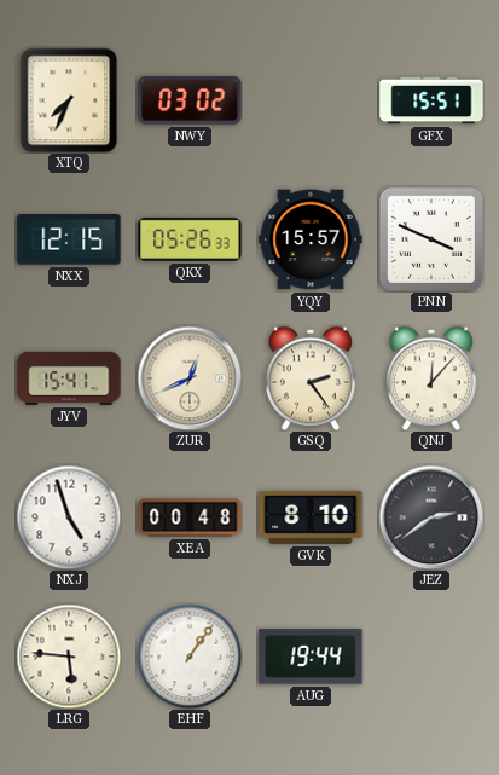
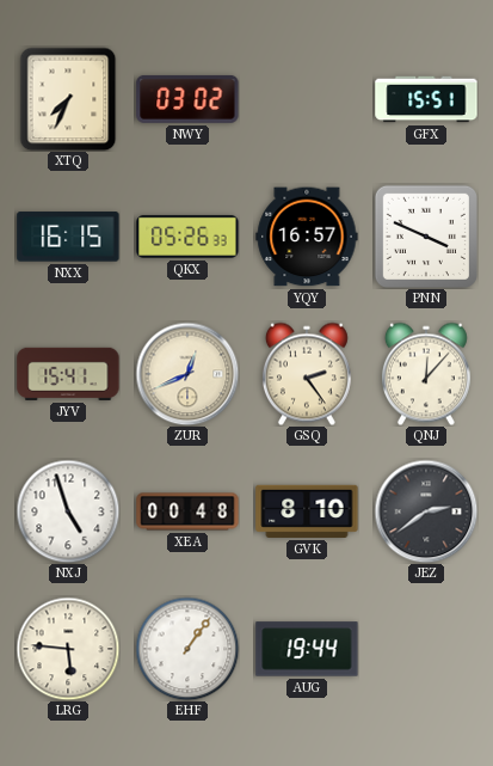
NXX: 12:15 -> 16:15
YQY: 15:57 -> 16:57
